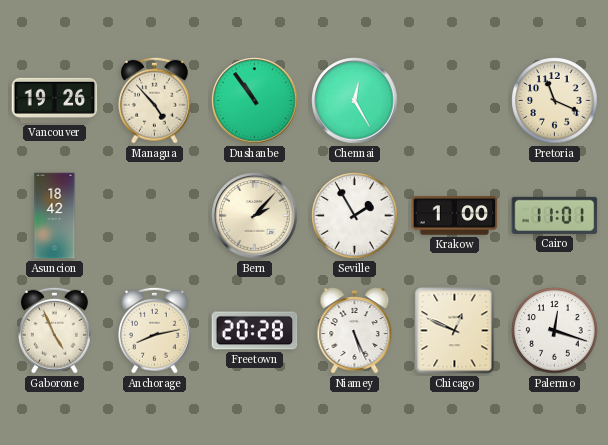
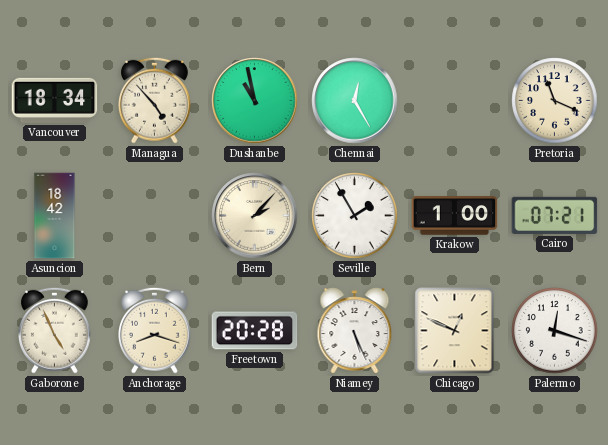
Vancouver: 19:26 -> 18:34
Dushanbe: 10:54 -> 10:58
Cairo: 11:01 -> 07:21
Anchorage: 8:13 -> 8:18
